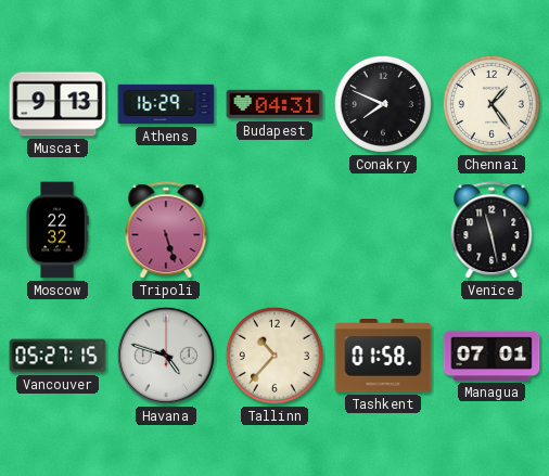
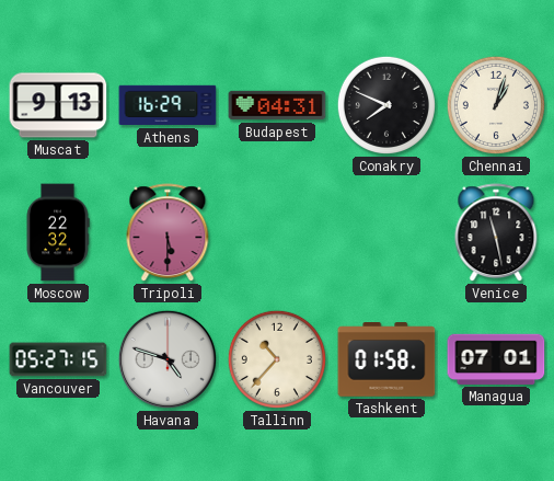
Chennai: 1:24 -> 1:03
Tripoli: 5:27 -> 5:30
